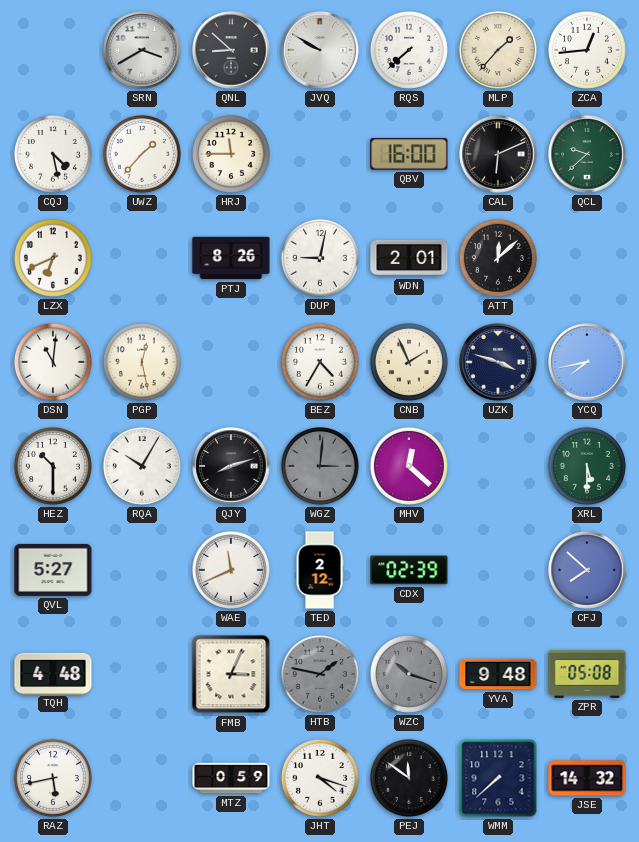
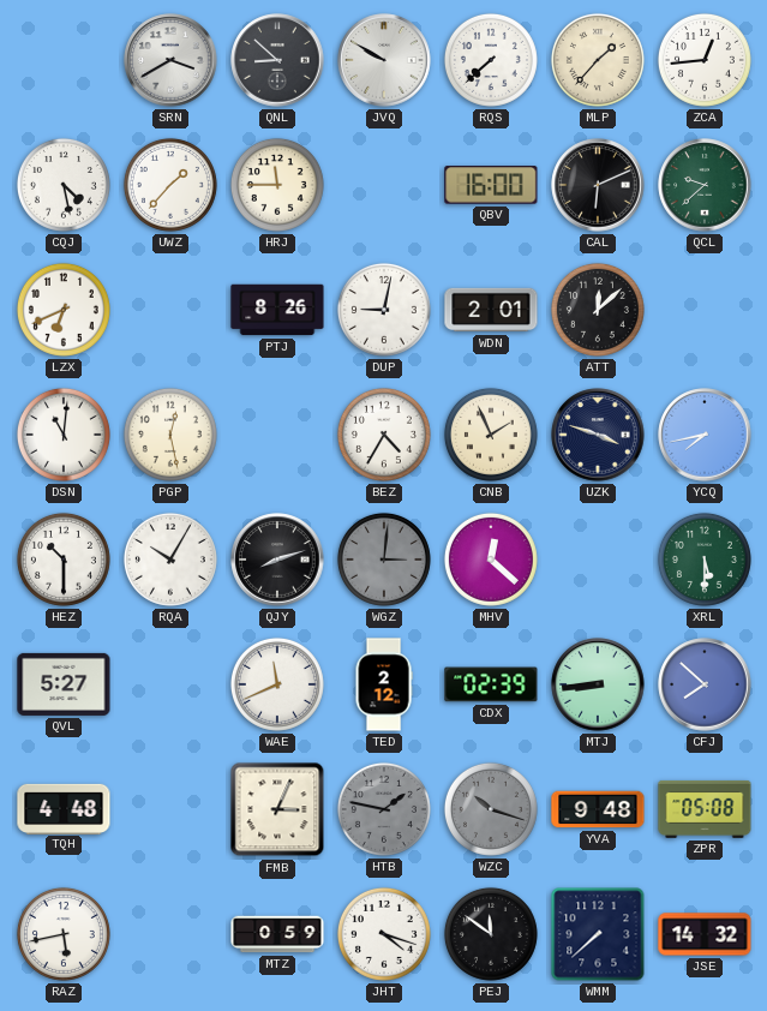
MTJ: none -> 8:44
